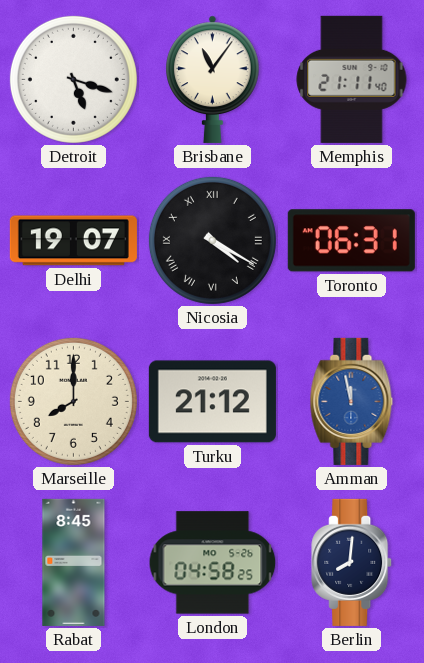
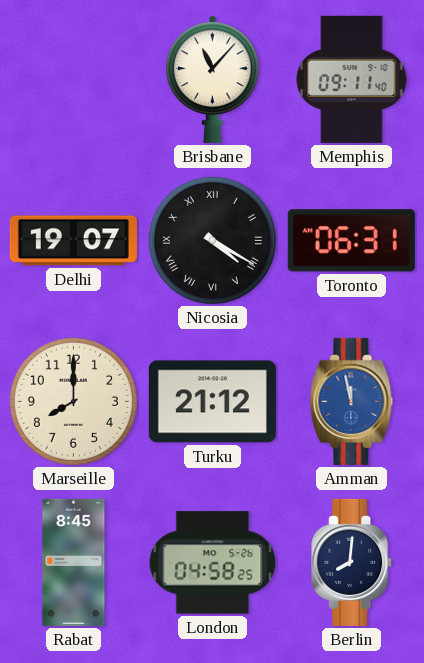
Detroit: 5:18 -> none
Brisbane: 11:06 -> 11:07
Memphis: 21:11 -> 09:11
